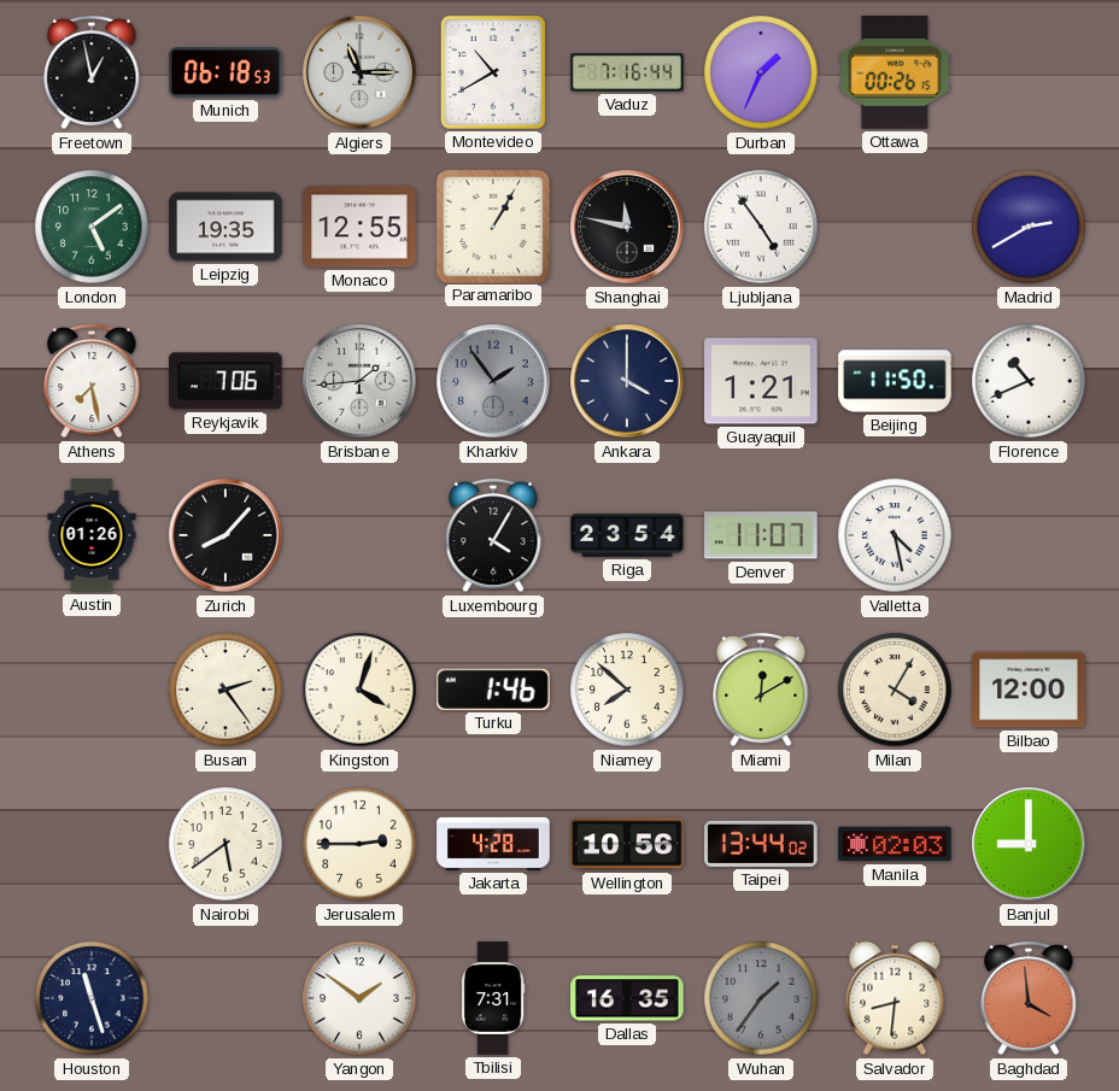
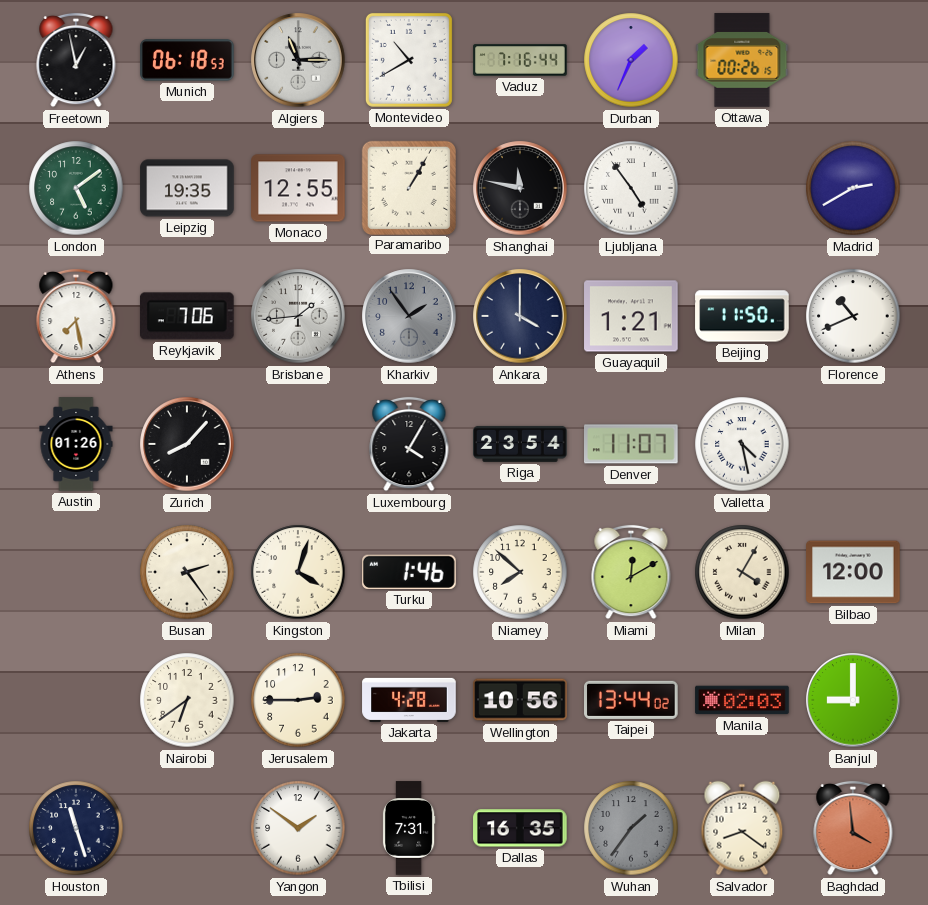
Nairobi: 5:39 -> 6:39
Salvador: 8:31 -> 8:21
